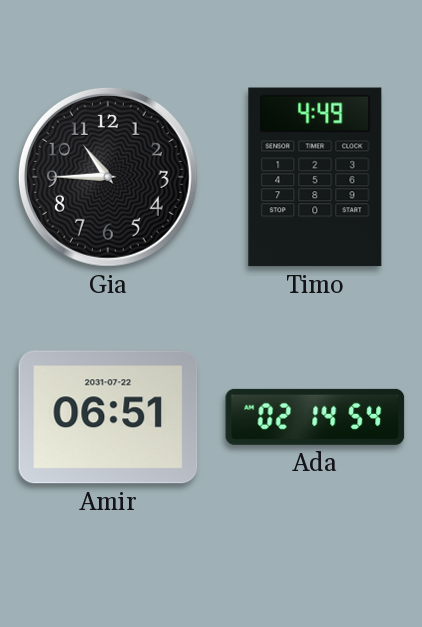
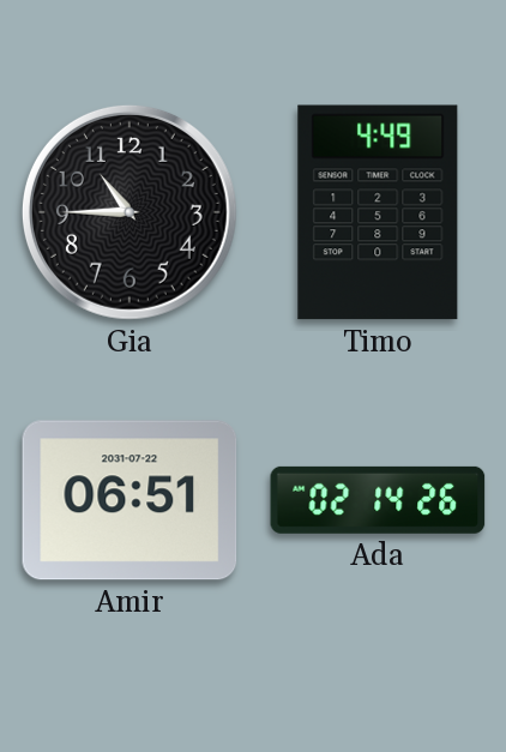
Ada: 02:14:54 -> 02:14:26
